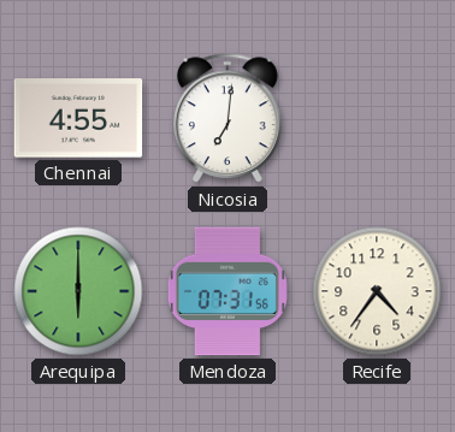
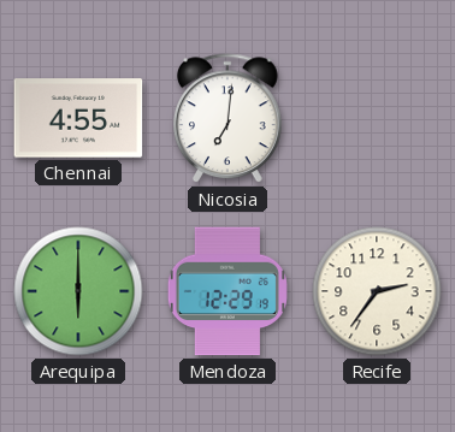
Mendoza: 07:31 -> 12:29
Recife: 4:36 -> 2:36
